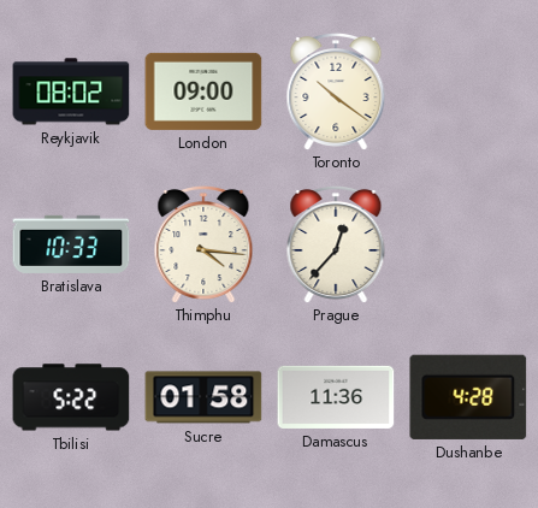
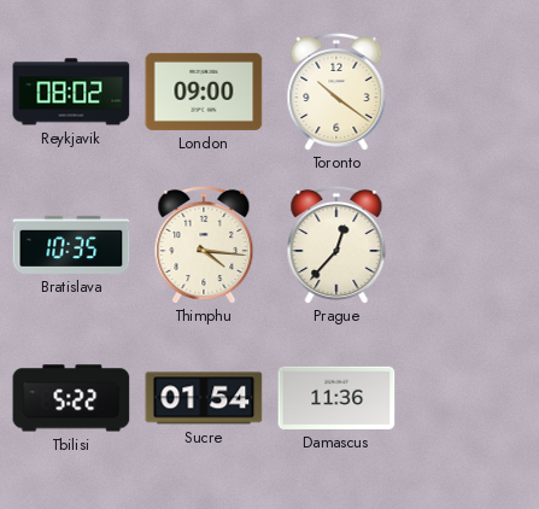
Bratislava: 10:33 -> 10:35
Sucre: 01:58 -> 01:54
Dushanbe: 4:28 -> none
